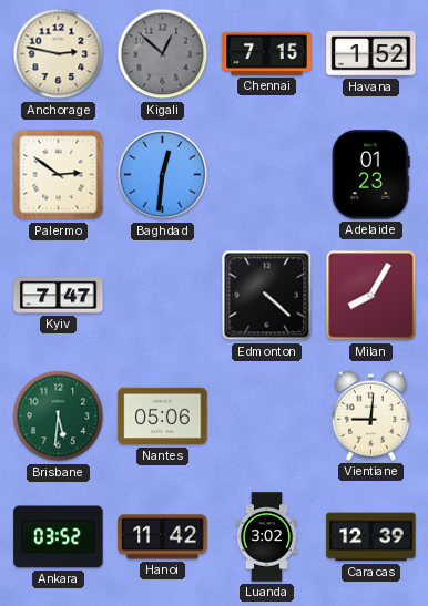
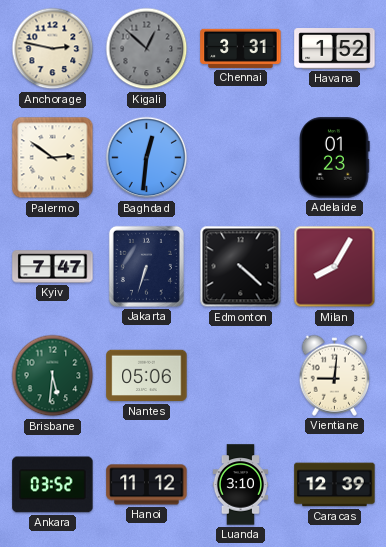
Chennai: 7:15 -> 3:31
Jakarta: none -> 6:33
Hanoi: 11:42 -> 11:12
Luanda: 3:02 -> 3:10
